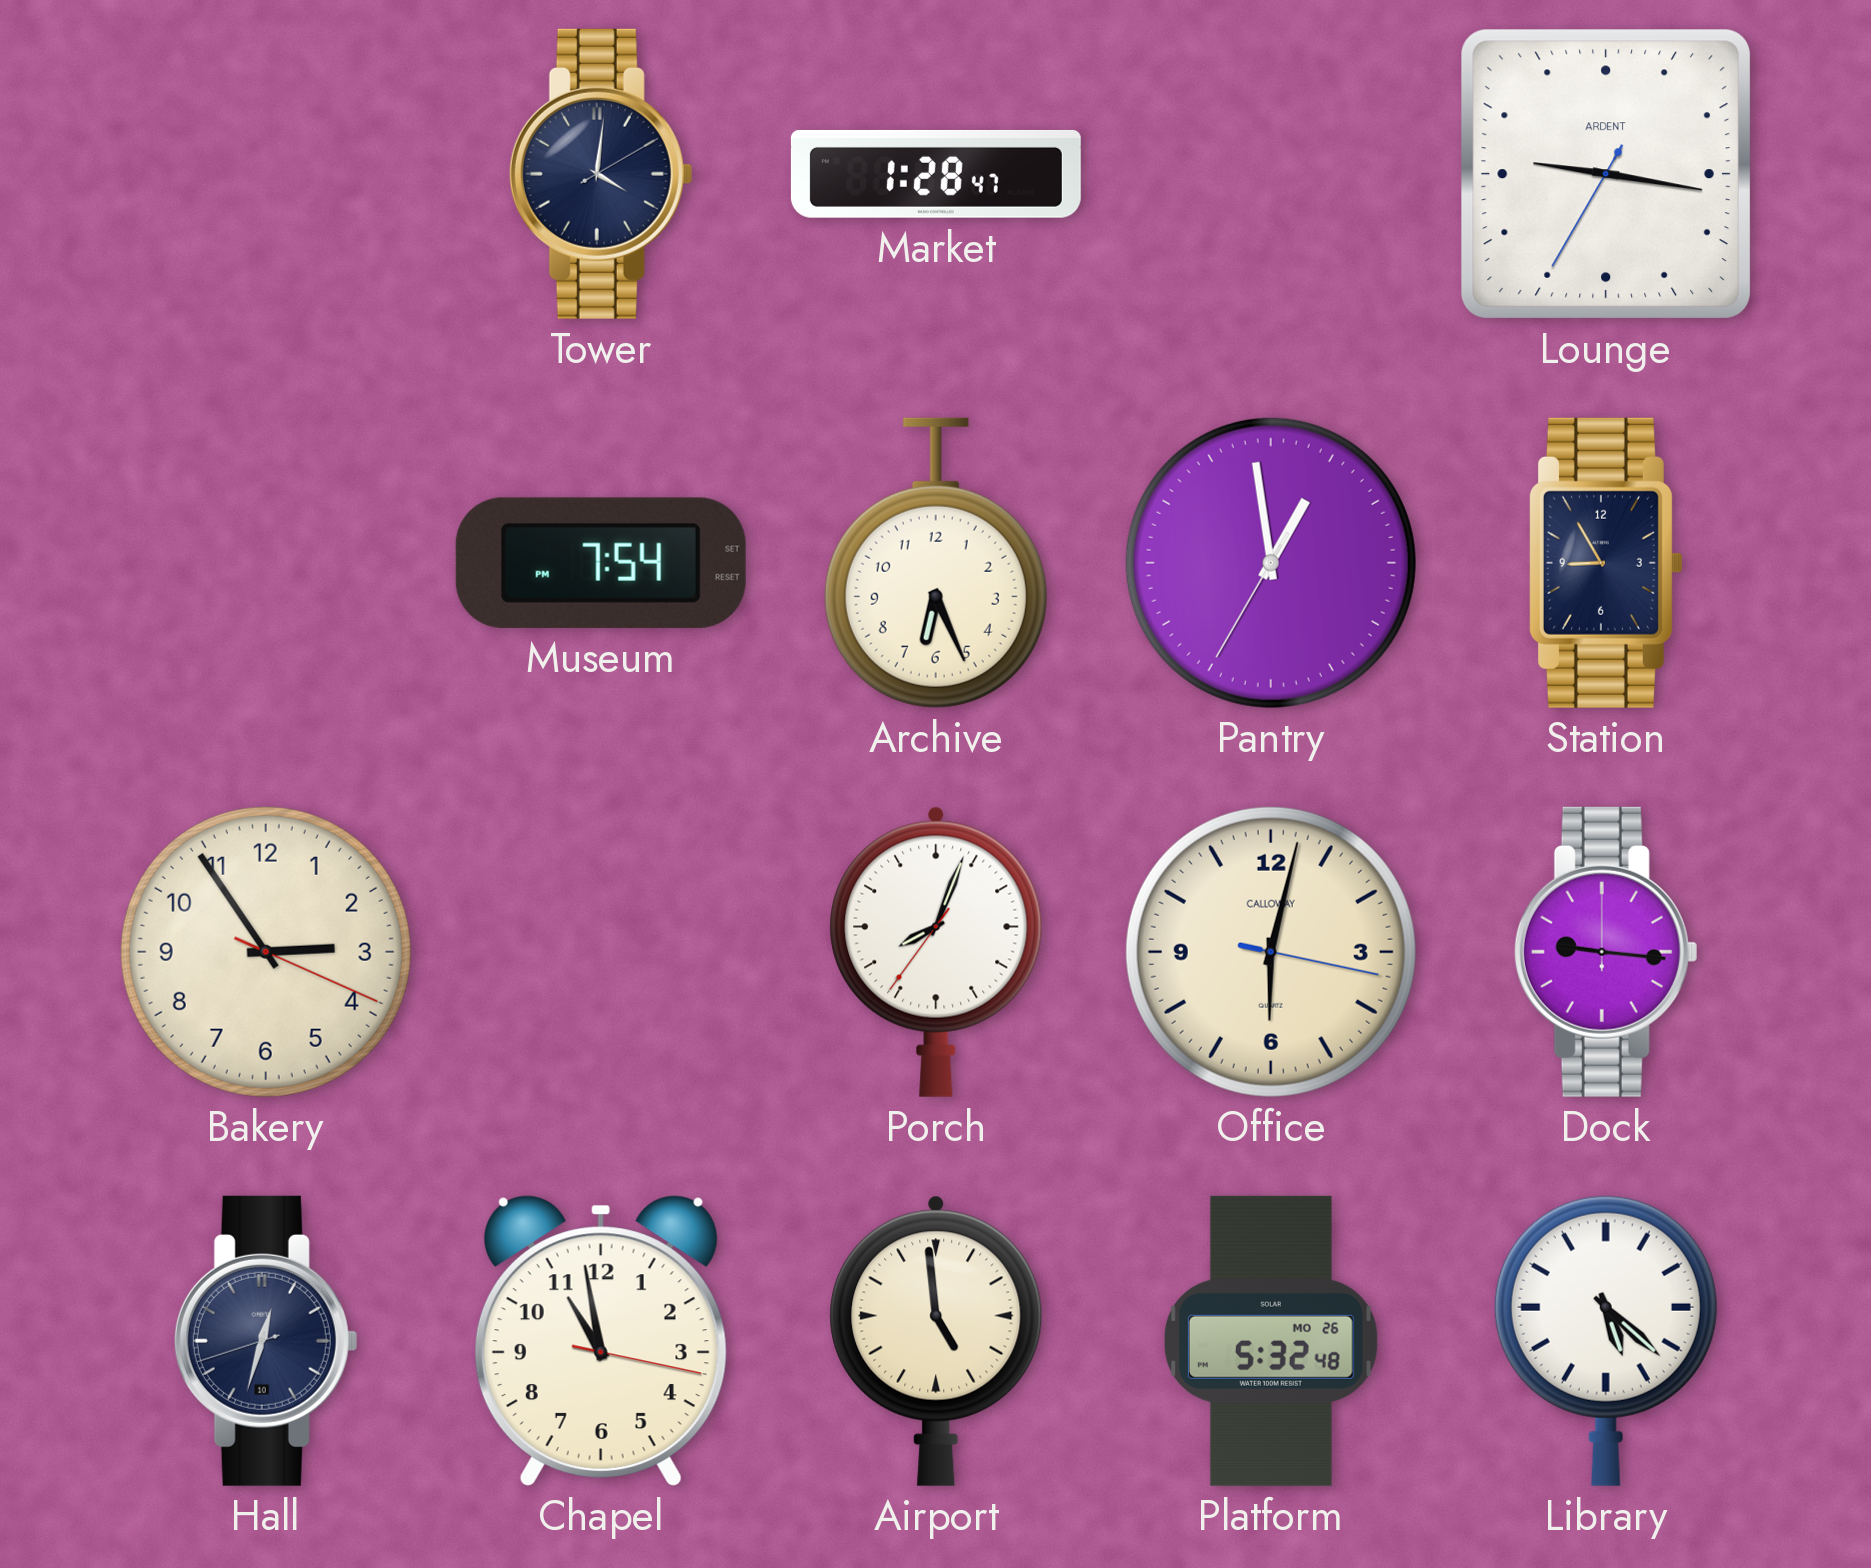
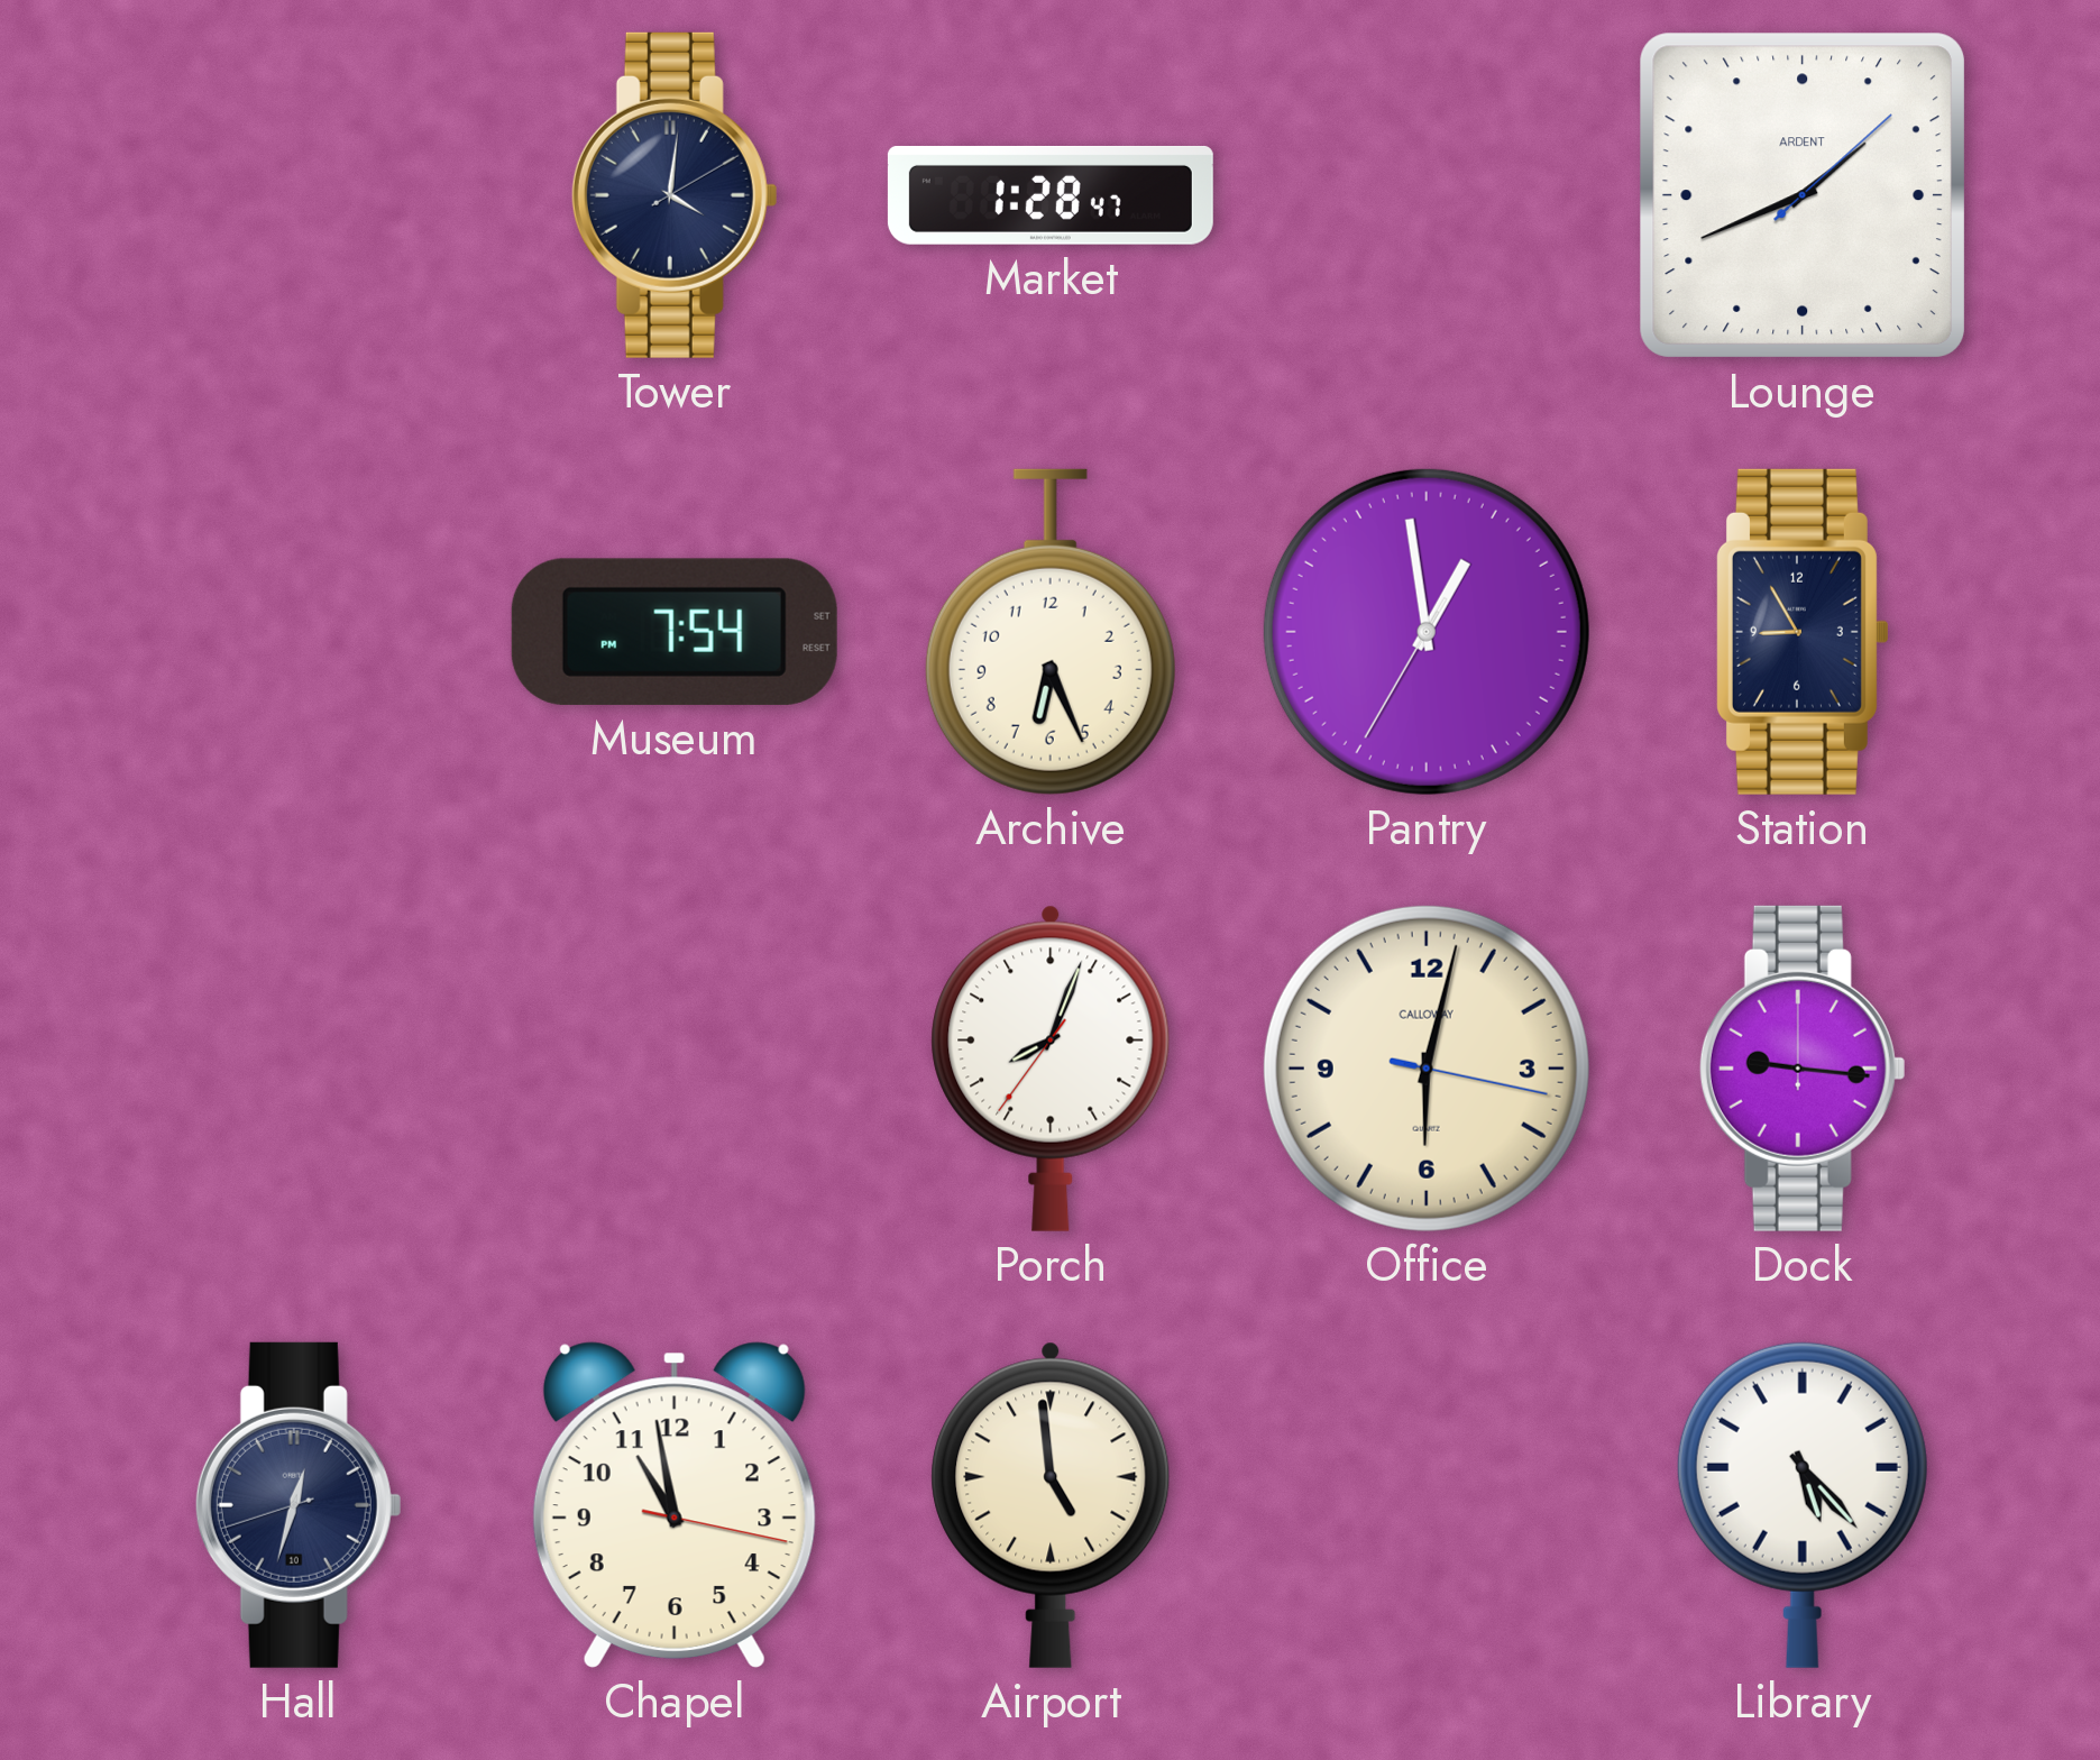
Lounge: 9:16 -> 1:41
Bakery: 2:54 -> none
Platform: 5:32 -> none
Library: 5:22 -> 5:23
